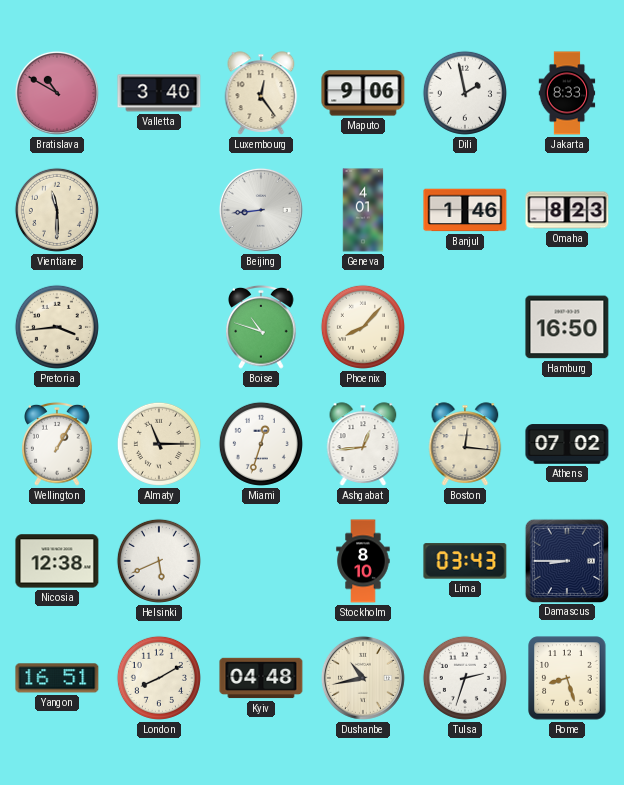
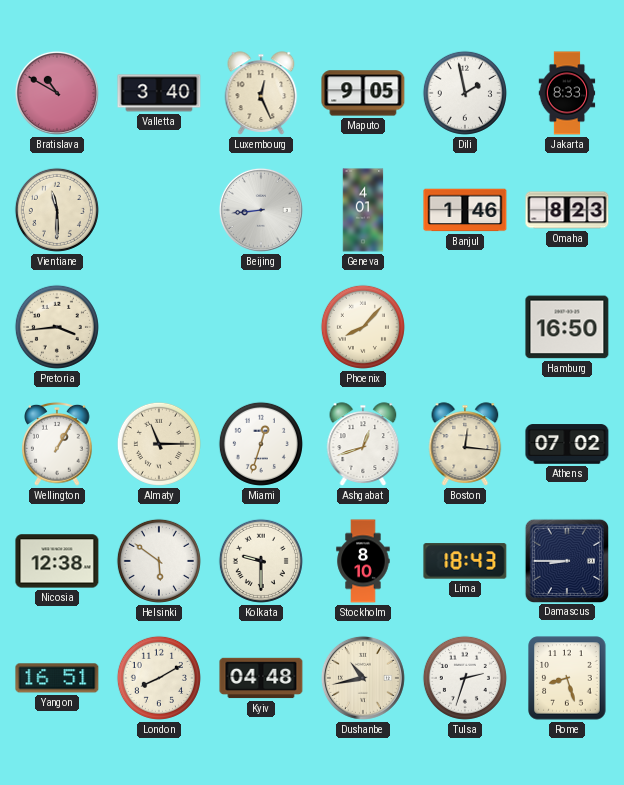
Luxembourg: 12:24 -> 12:26
Maputo: 9:06 -> 9:05
Boise: 10:48 -> none
Ashgabat: 12:44 -> 12:42
Helsinki: 5:41 -> 5:51
Kolkata: none -> 9:30
Lima: 03:43 -> 18:43
